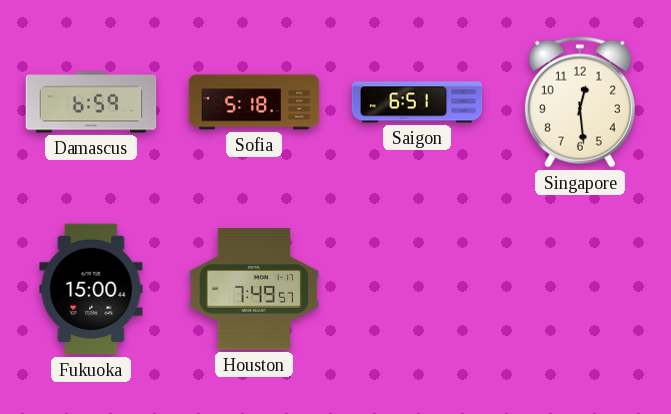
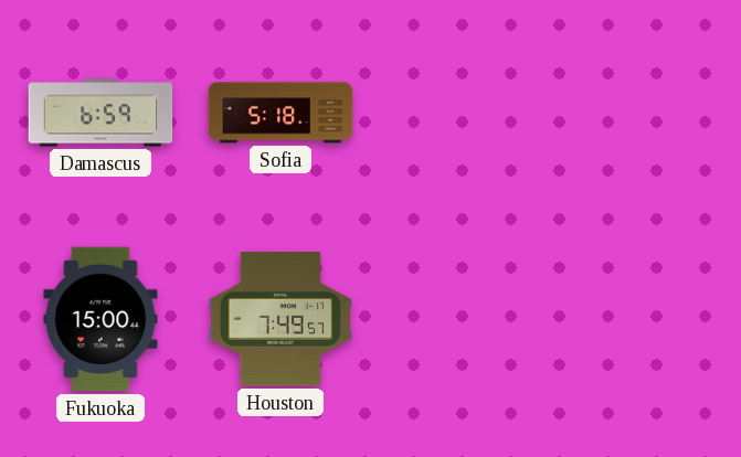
Saigon: 6:51 -> none
Singapore: 12:29 -> none
